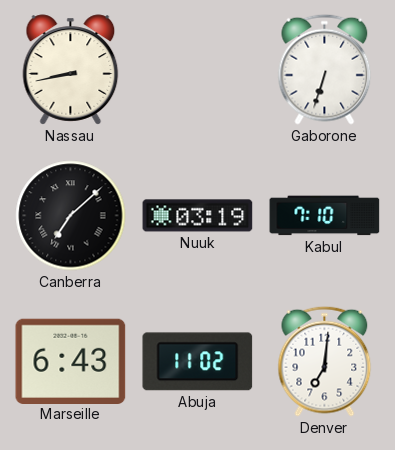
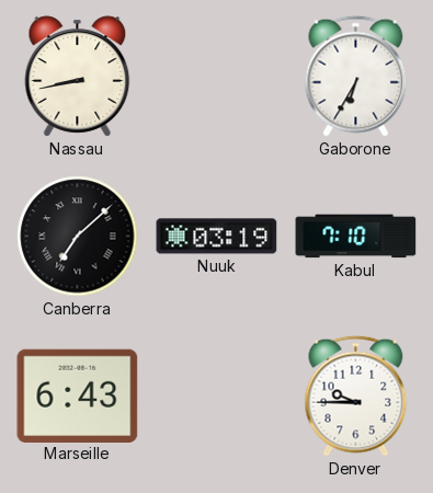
Gaborone: 6:33 -> 6:35
Abuja: 11:02 -> none
Denver: 7:01 -> 9:45
